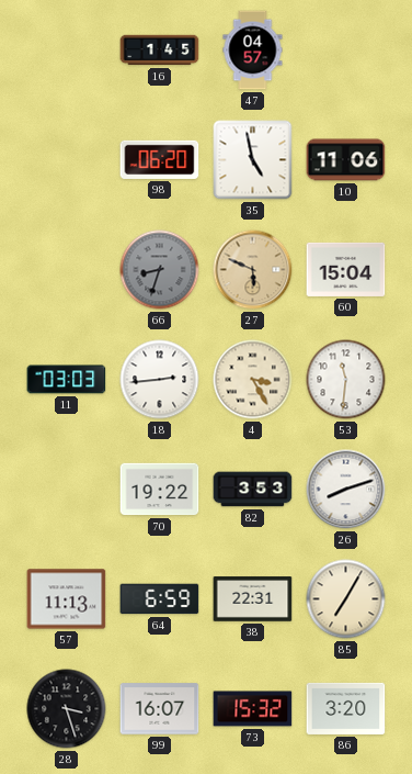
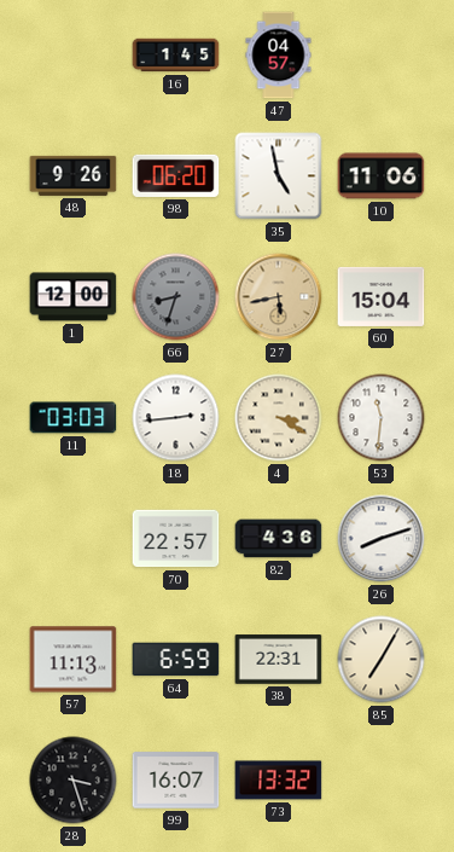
48: none -> 9:26
1: none -> 12:00
27: 5:49 -> 5:43
4: 3:25 -> 3:20
70: 19:22 -> 22:57
82: 3:53 -> 4:36
73: 15:32 -> 13:32
86: 3:20 -> none
